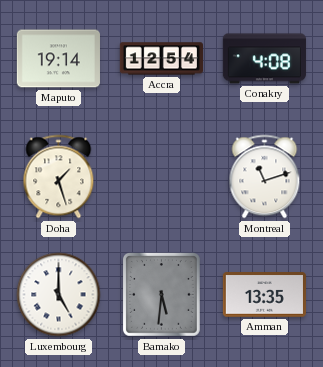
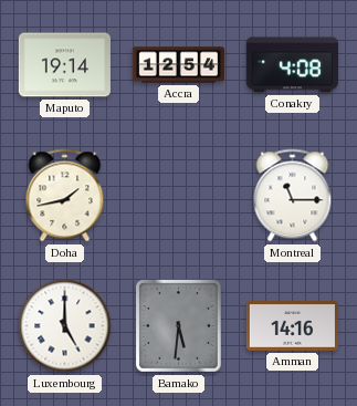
Doha: 1:27 -> 1:43
Montreal: 11:12 -> 11:15
Amman: 13:35 -> 14:16
